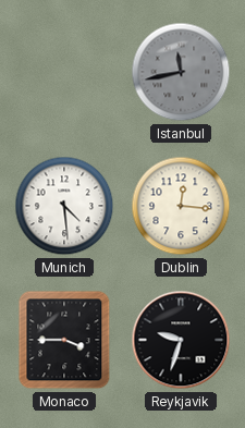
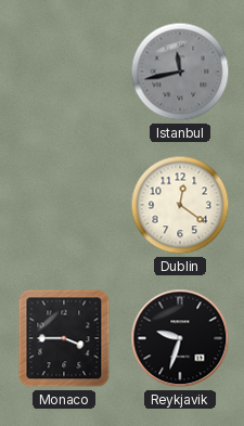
Munich: 4:29 -> none
Dublin: 12:16 -> 12:21
